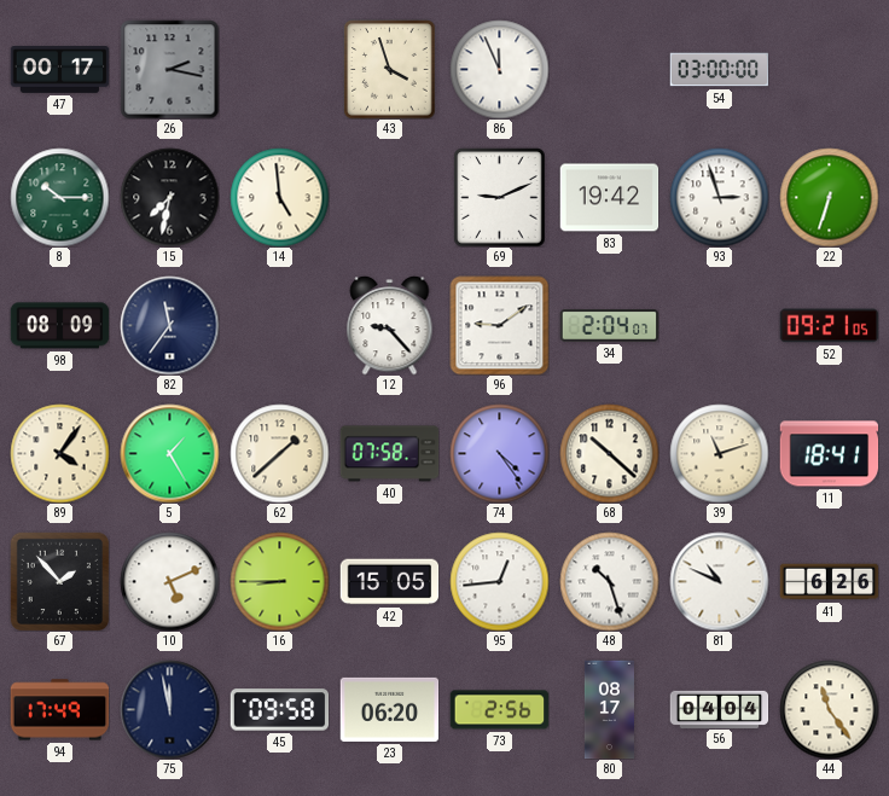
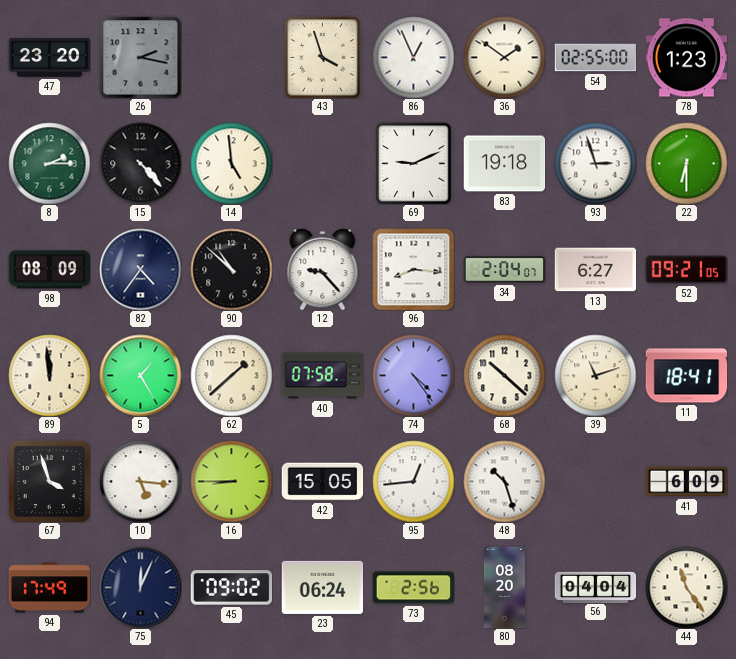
47: 00:17 -> 23:20
86: 11:56 -> 12:56
36: none -> 1:51
54: 03:00 -> 02:55
78: none -> 1:23
8: 10:15 -> 2:15
15: 7:32 -> 4:23
83: 19:42 -> 19:18
22: 6:33 -> 6:30
82: 11:36 -> 4:36
90: none -> 10:52
96: 9:09 -> 8:16
13: none -> 6:27
89: 4:06 -> 11:59
67: 1:53 -> 3:57
10: 5:11 -> 5:16
81: 10:49 -> none
41: 6:26 -> 6:09
75: 11:58 -> 12:04
45: 09:58 -> 09:02
23: 06:20 -> 06:24
80: 08:17 -> 08:20
